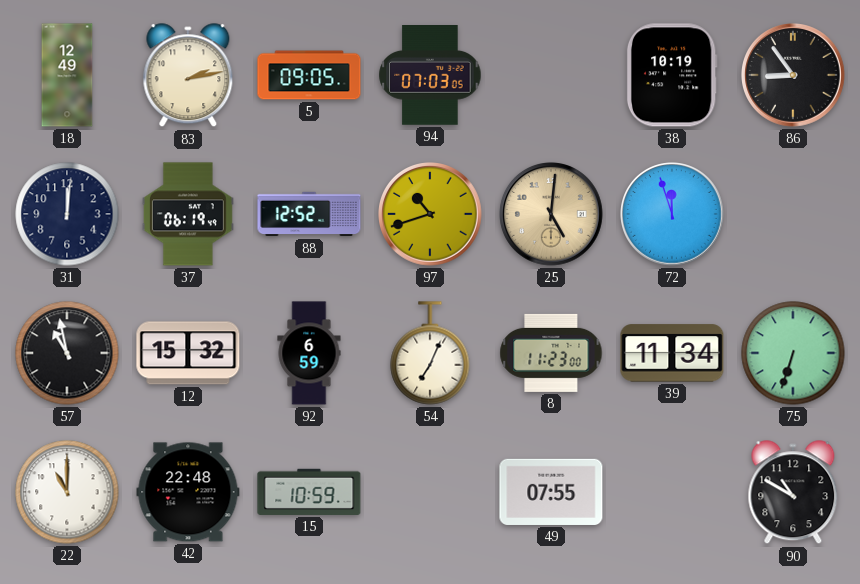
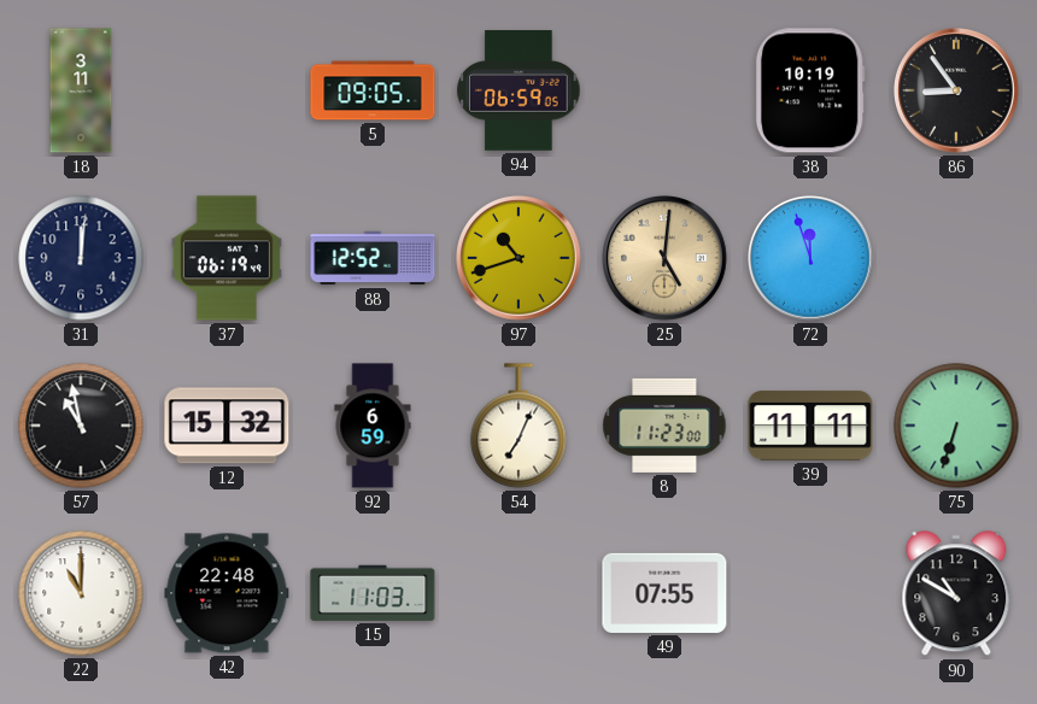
18: 12:49 -> 3:11
83: 2:13 -> none
94: 07:03 -> 06:59
39: 11:34 -> 11:11
15: 10:59 -> 11:03
